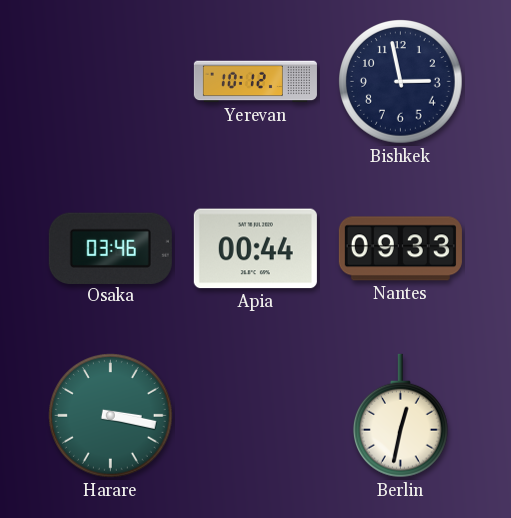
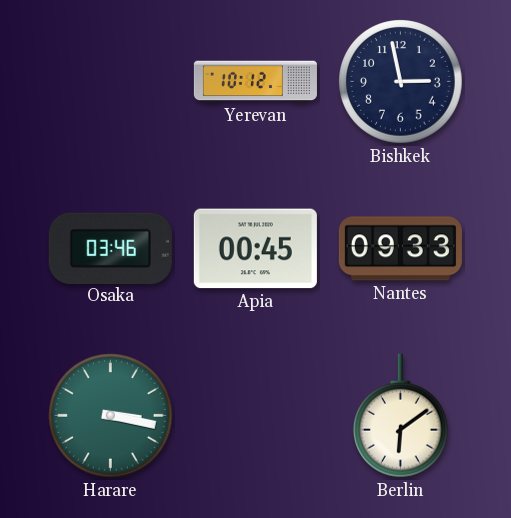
Apia: 00:44 -> 00:45
Berlin: 12:32 -> 6:09
